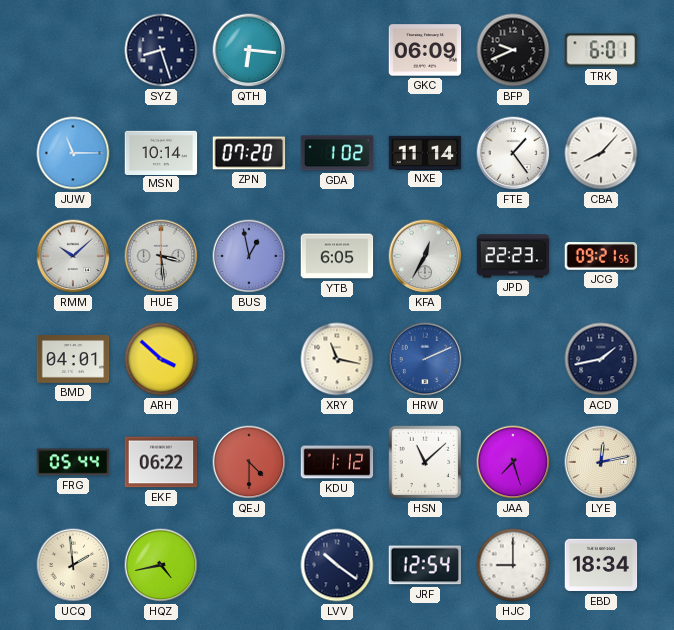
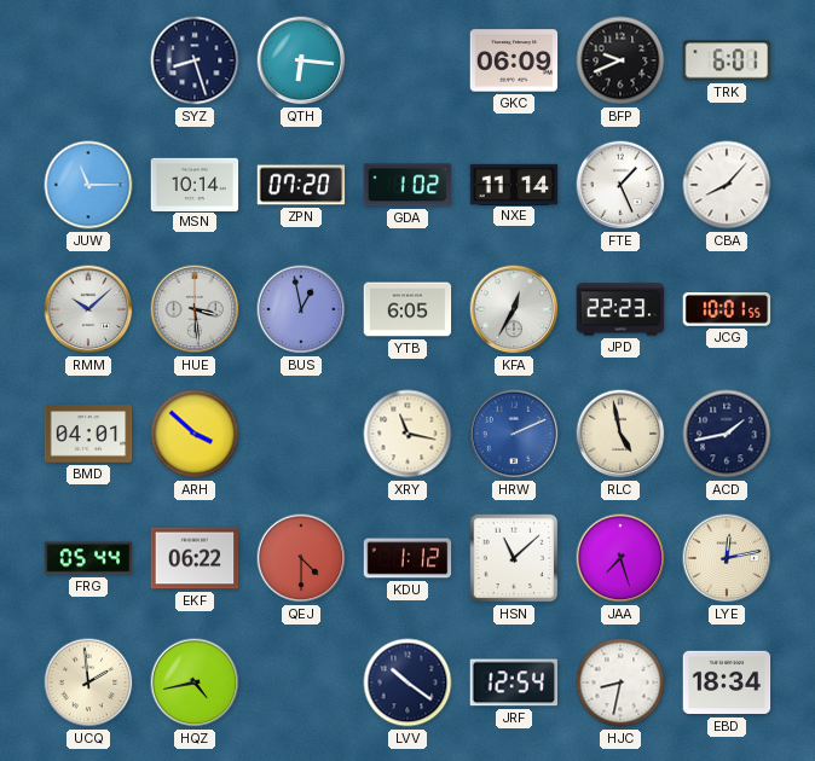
FTE: 1:24 -> 1:26
JCG: 09:21 -> 10:01
RLC: none -> 4:58
HJC: 9:00 -> 8:32
